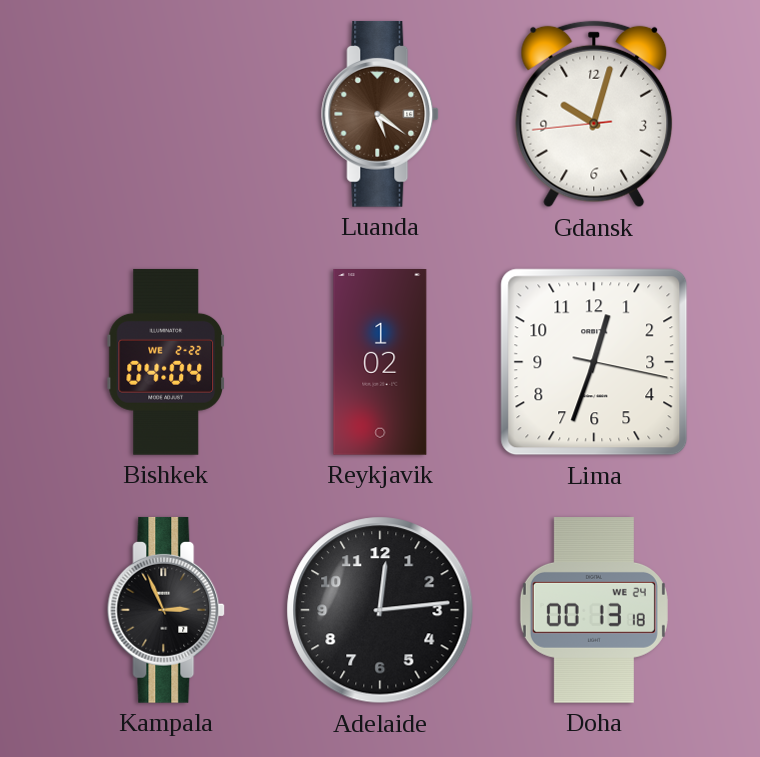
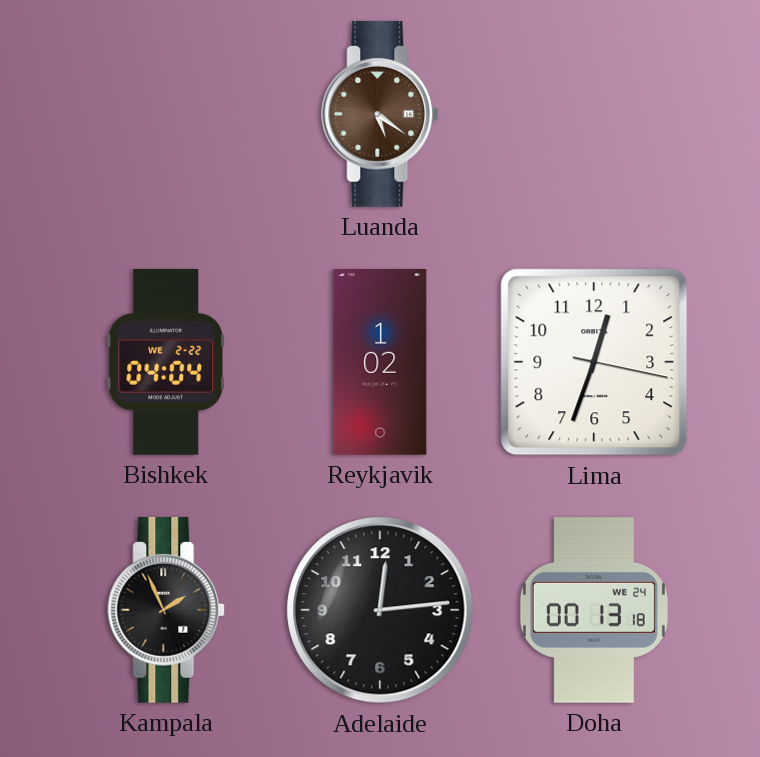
Gdansk: 10:02 -> none
Kampala: 2:56 -> 1:56
